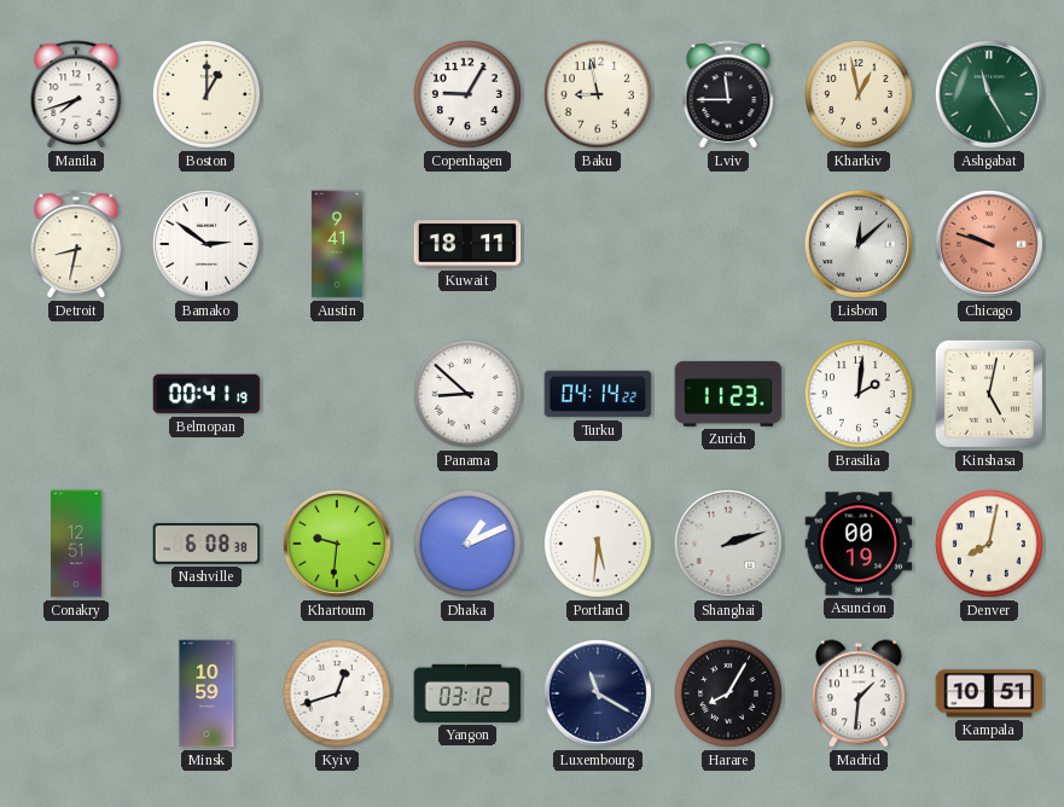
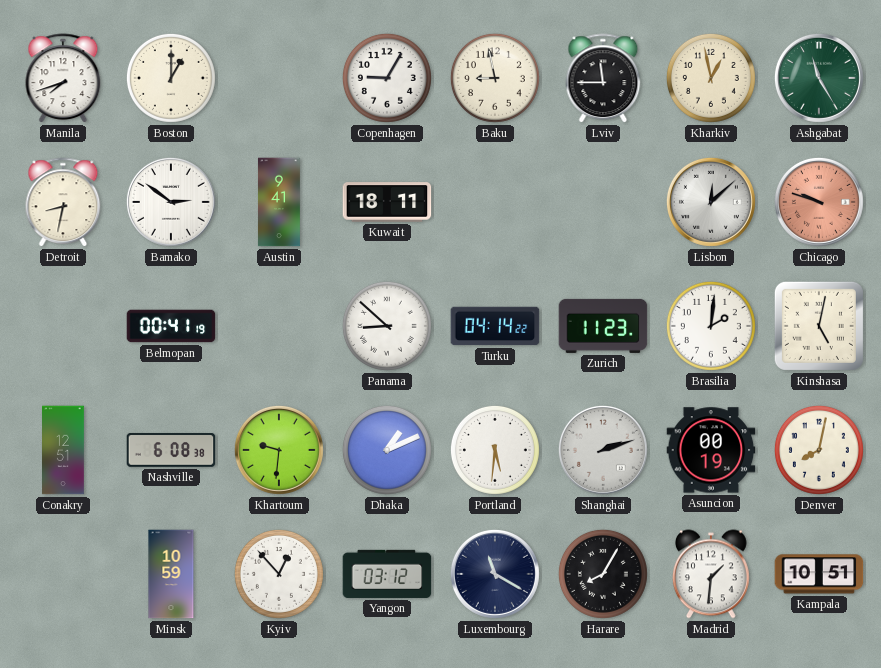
Kyiv: 12:42 -> 12:53
